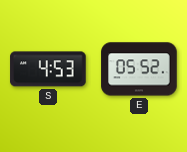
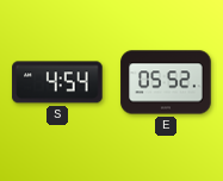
S: 4:53 -> 4:54
